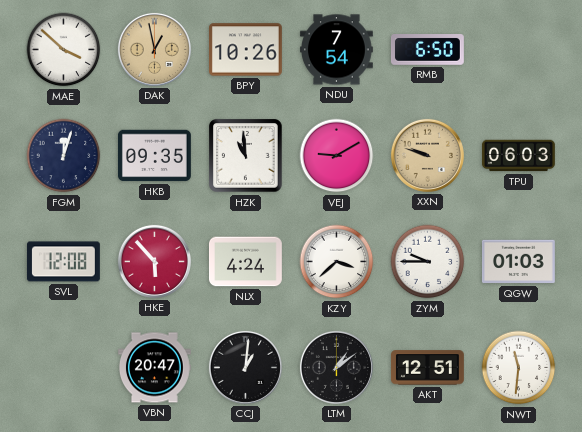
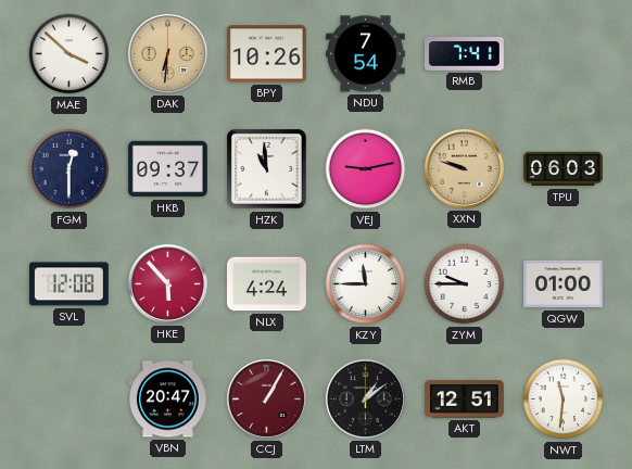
DAK: 12:58 -> 6:31
RMB: 6:50 -> 7:41
FGM: 12:03 -> 12:30
HKB: 09:35 -> 09:37
VEJ: 9:10 -> 9:13
KZY: 3:38 -> 11:45
QGW: 01:03 -> 01:00
CCJ: 1:01 -> 1:05
CCJ dial: black -> burgundy
